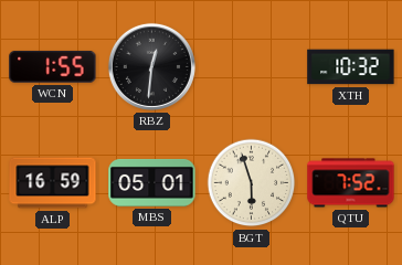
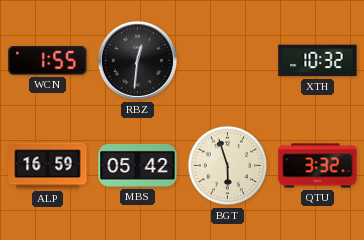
MBS: 05:01 -> 05:42
QTU: 7:52 -> 3:32
